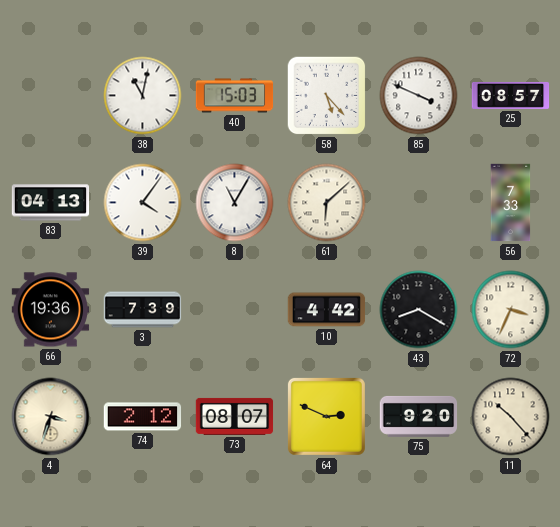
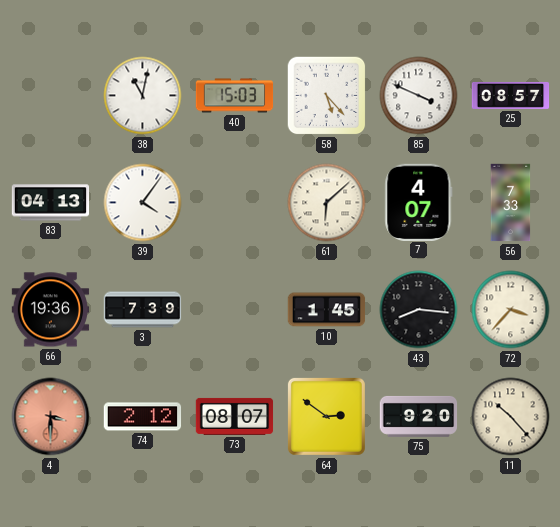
8: 11:05 -> none
7: none -> 4:07
10: 4:42 -> 1:45
43: 8:20 -> 8:16
72: 3:34 -> 3:37
4: 3:33 -> 3:30
4 dial: cream -> salmon
64: 2:49 -> 2:51
